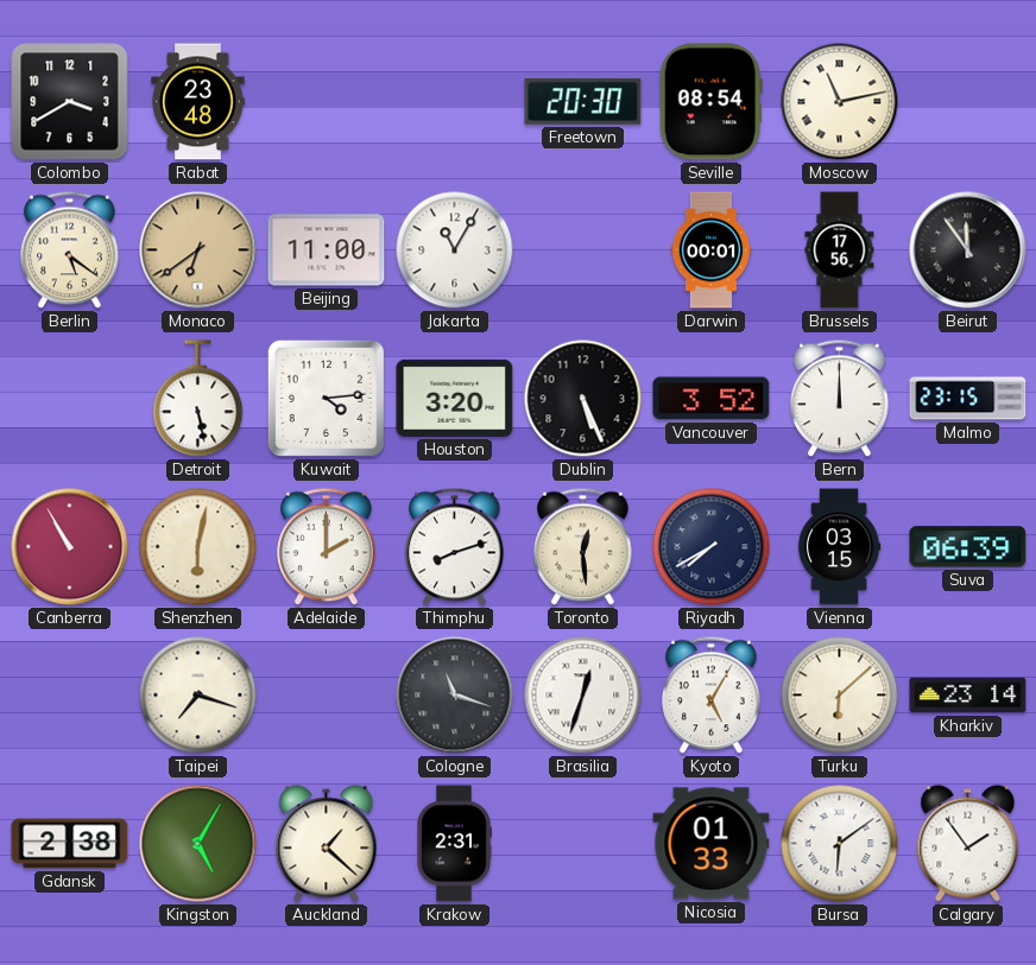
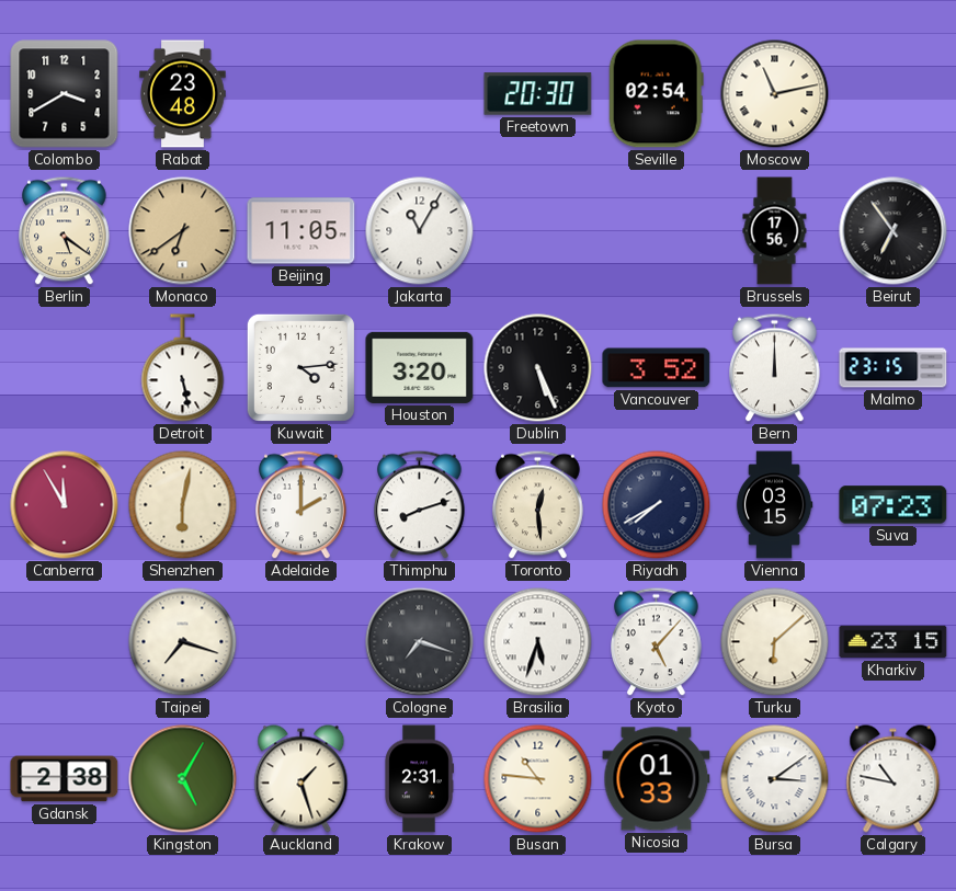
Seville: 08:54 -> 02:54
Beijing: 11:00 -> 11:05
Darwin: 00:01 -> none
Beirut: 11:54 -> 6:54
Canberra: 10:55 -> 11:55
Suva: 06:39 -> 07:23
Cologne: 11:18 -> 7:18
Brasilia: 12:33 -> 5:33
Kyoto: 5:05 -> 5:07
Kharkiv: 23:14 -> 23:15
Auckland: 1:22 -> 1:27
Busan: none -> 10:46
Bursa: 6:09 -> 3:09
Calgary: 1:54 -> 10:47
